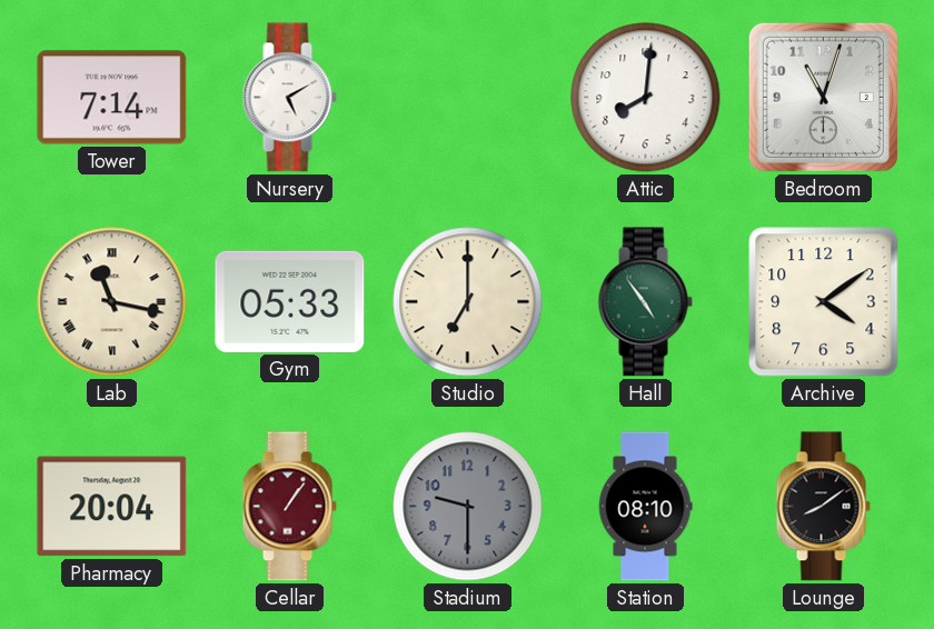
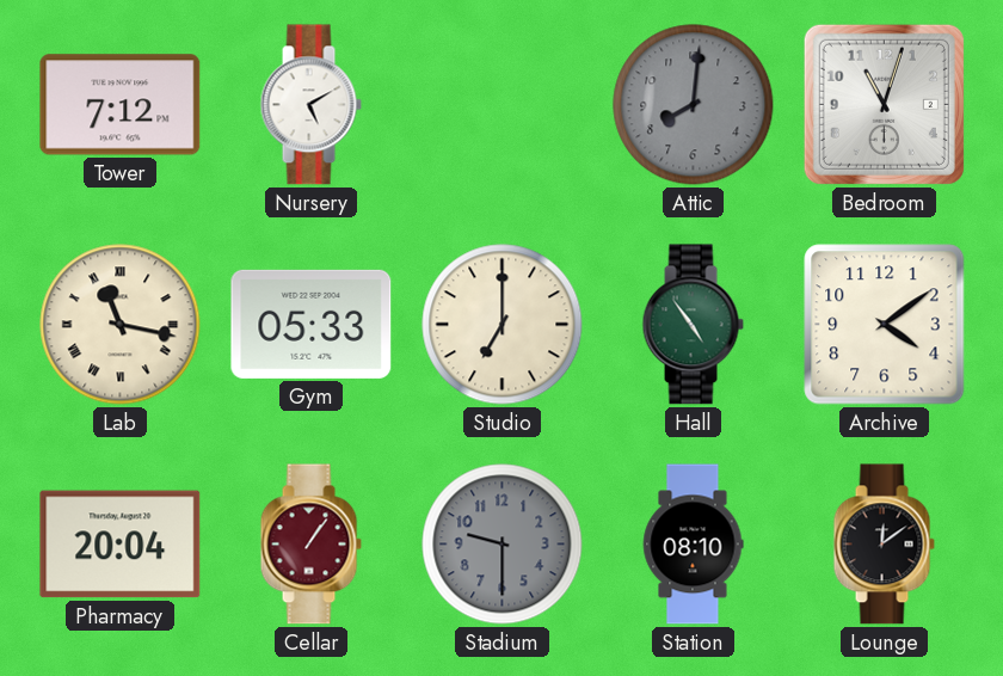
Tower: 7:14 -> 7:12
Attic dial: white -> grey
Lounge: 8:09 -> 12:09
